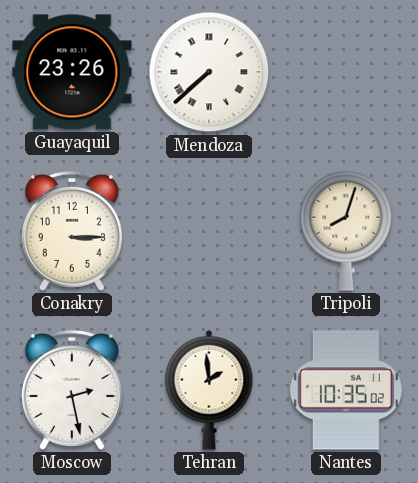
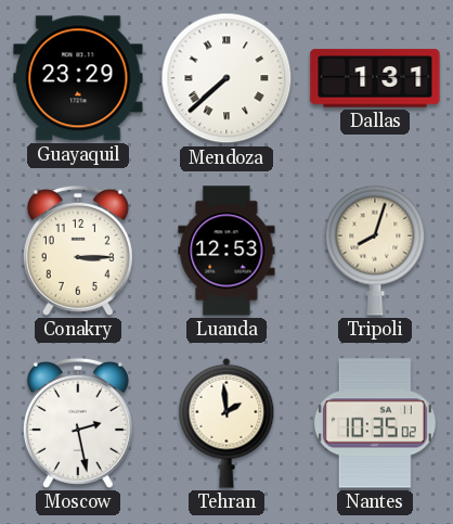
Guayaquil: 23:26 -> 23:29
Dallas: none -> 1:31
Luanda: none -> 12:53
